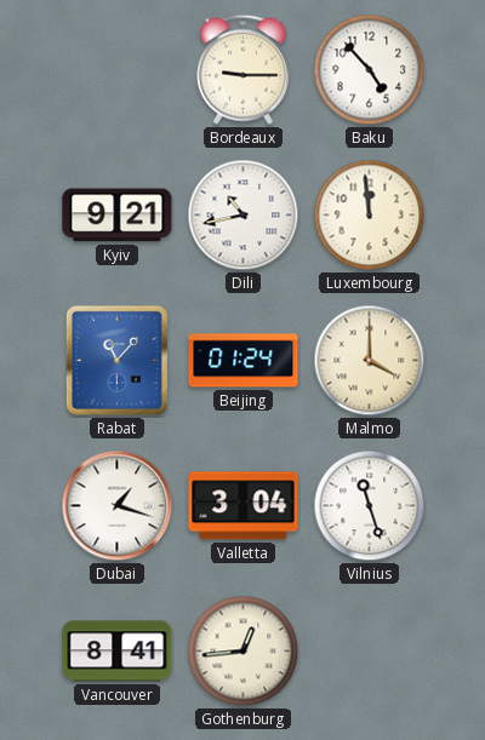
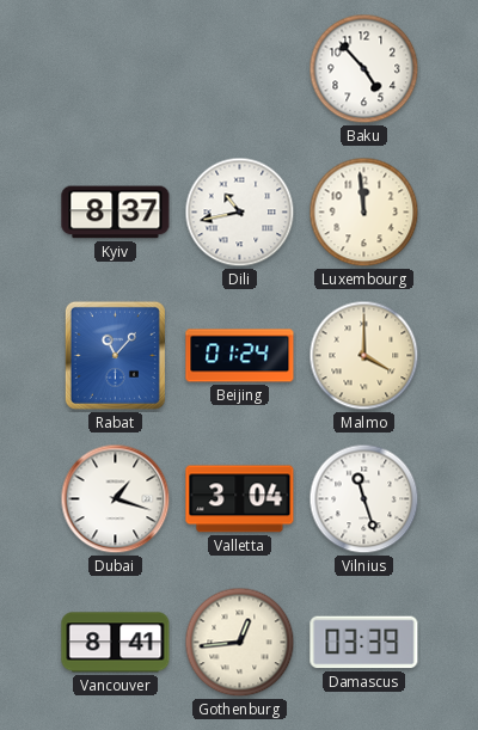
Bordeaux: 9:15 -> none
Kyiv: 9:21 -> 8:37
Damascus: none -> 03:39
